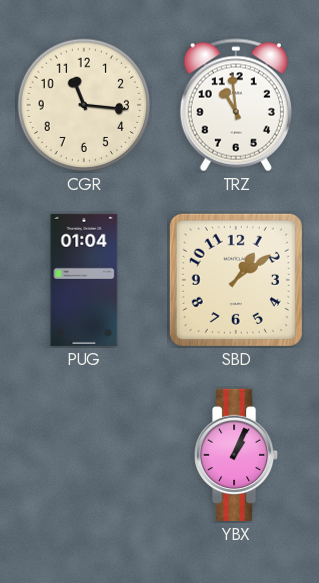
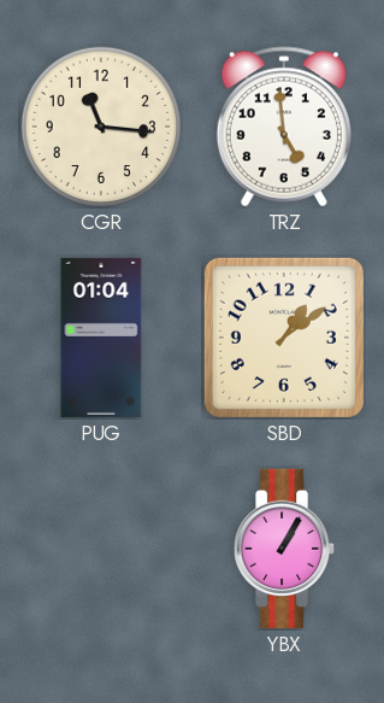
TRZ: 10:59 -> 4:59
YBX: 1:04 -> 1:05
